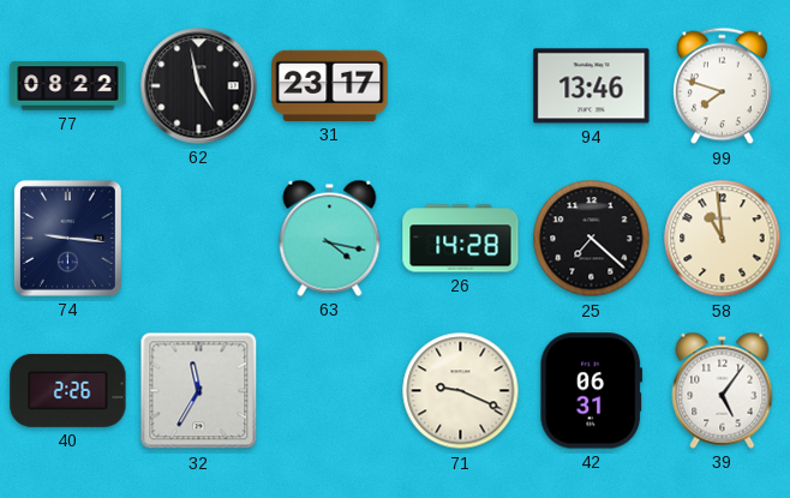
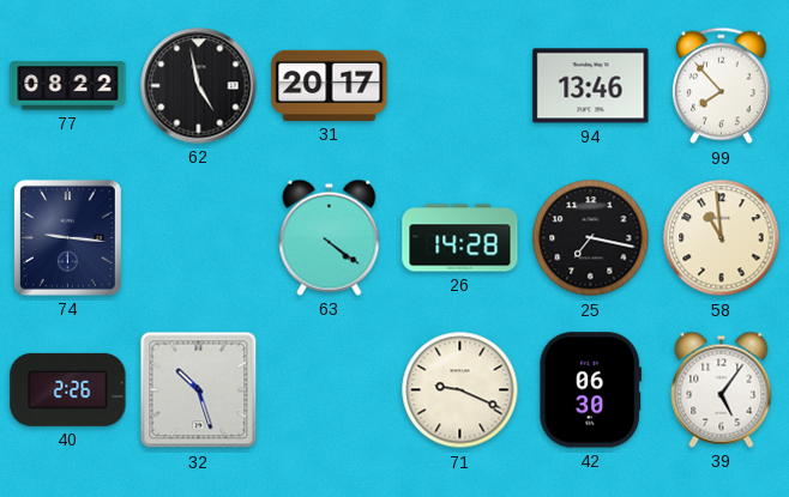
31: 23:17 -> 20:17
99: 7:48 -> 7:53
63: 4:17 -> 4:21
25: 7:22 -> 7:17
32: 11:35 -> 10:27
42: 06:31 -> 06:30
